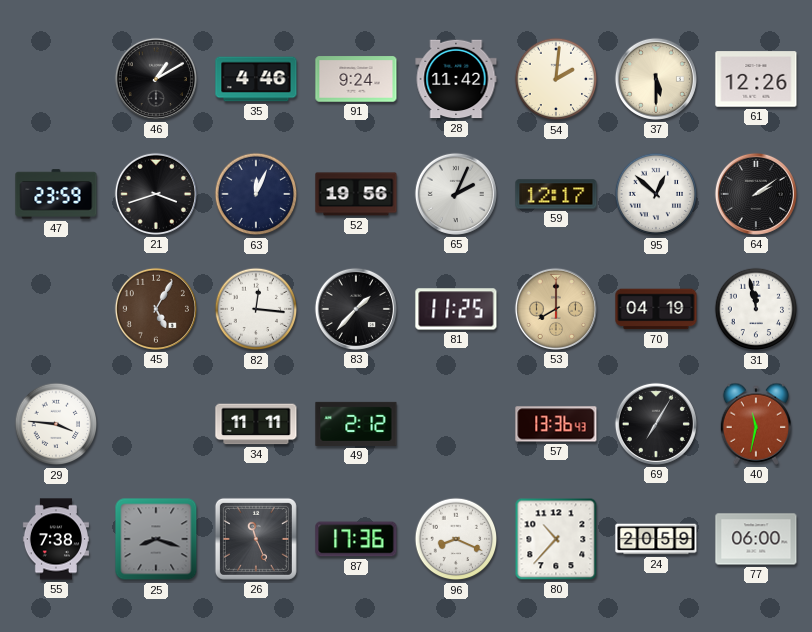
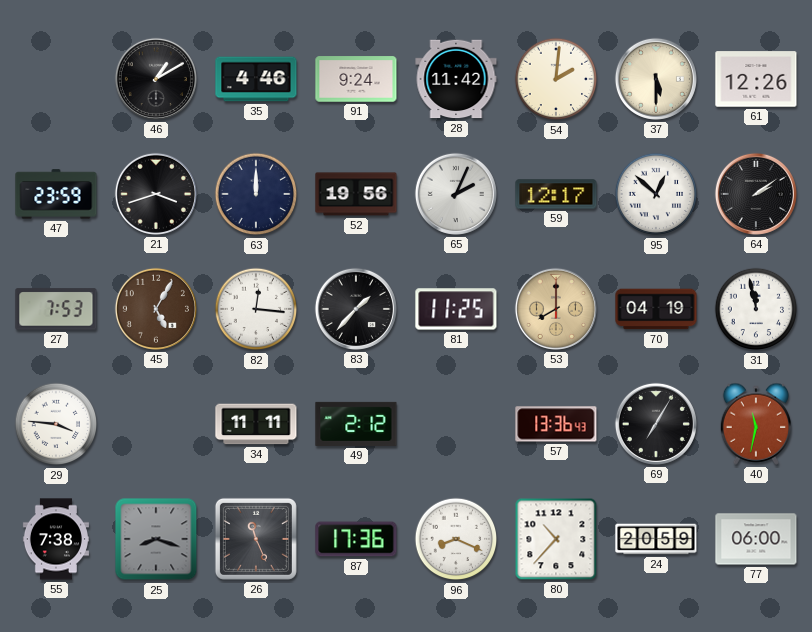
63: 12:04 -> 12:00
27: none -> 7:53
